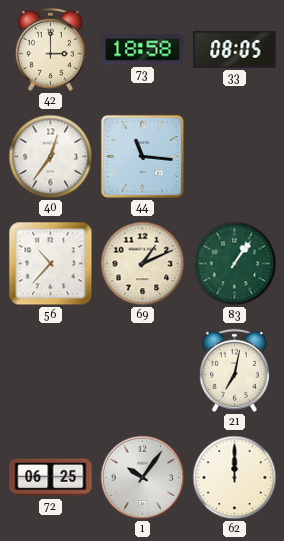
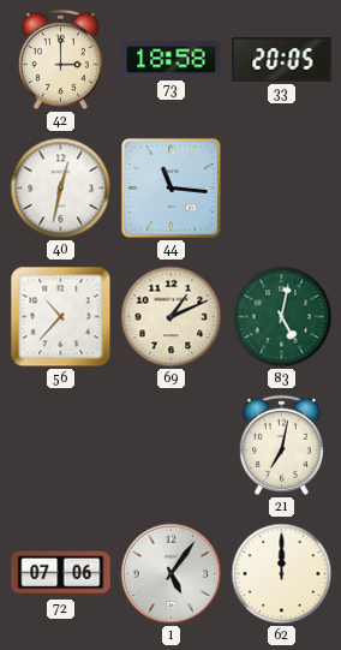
33: 08:05 -> 20:05
40: 12:36 -> 12:32
83: 1:06 -> 5:02
72: 06:25 -> 07:06
1: 10:06 -> 5:06
